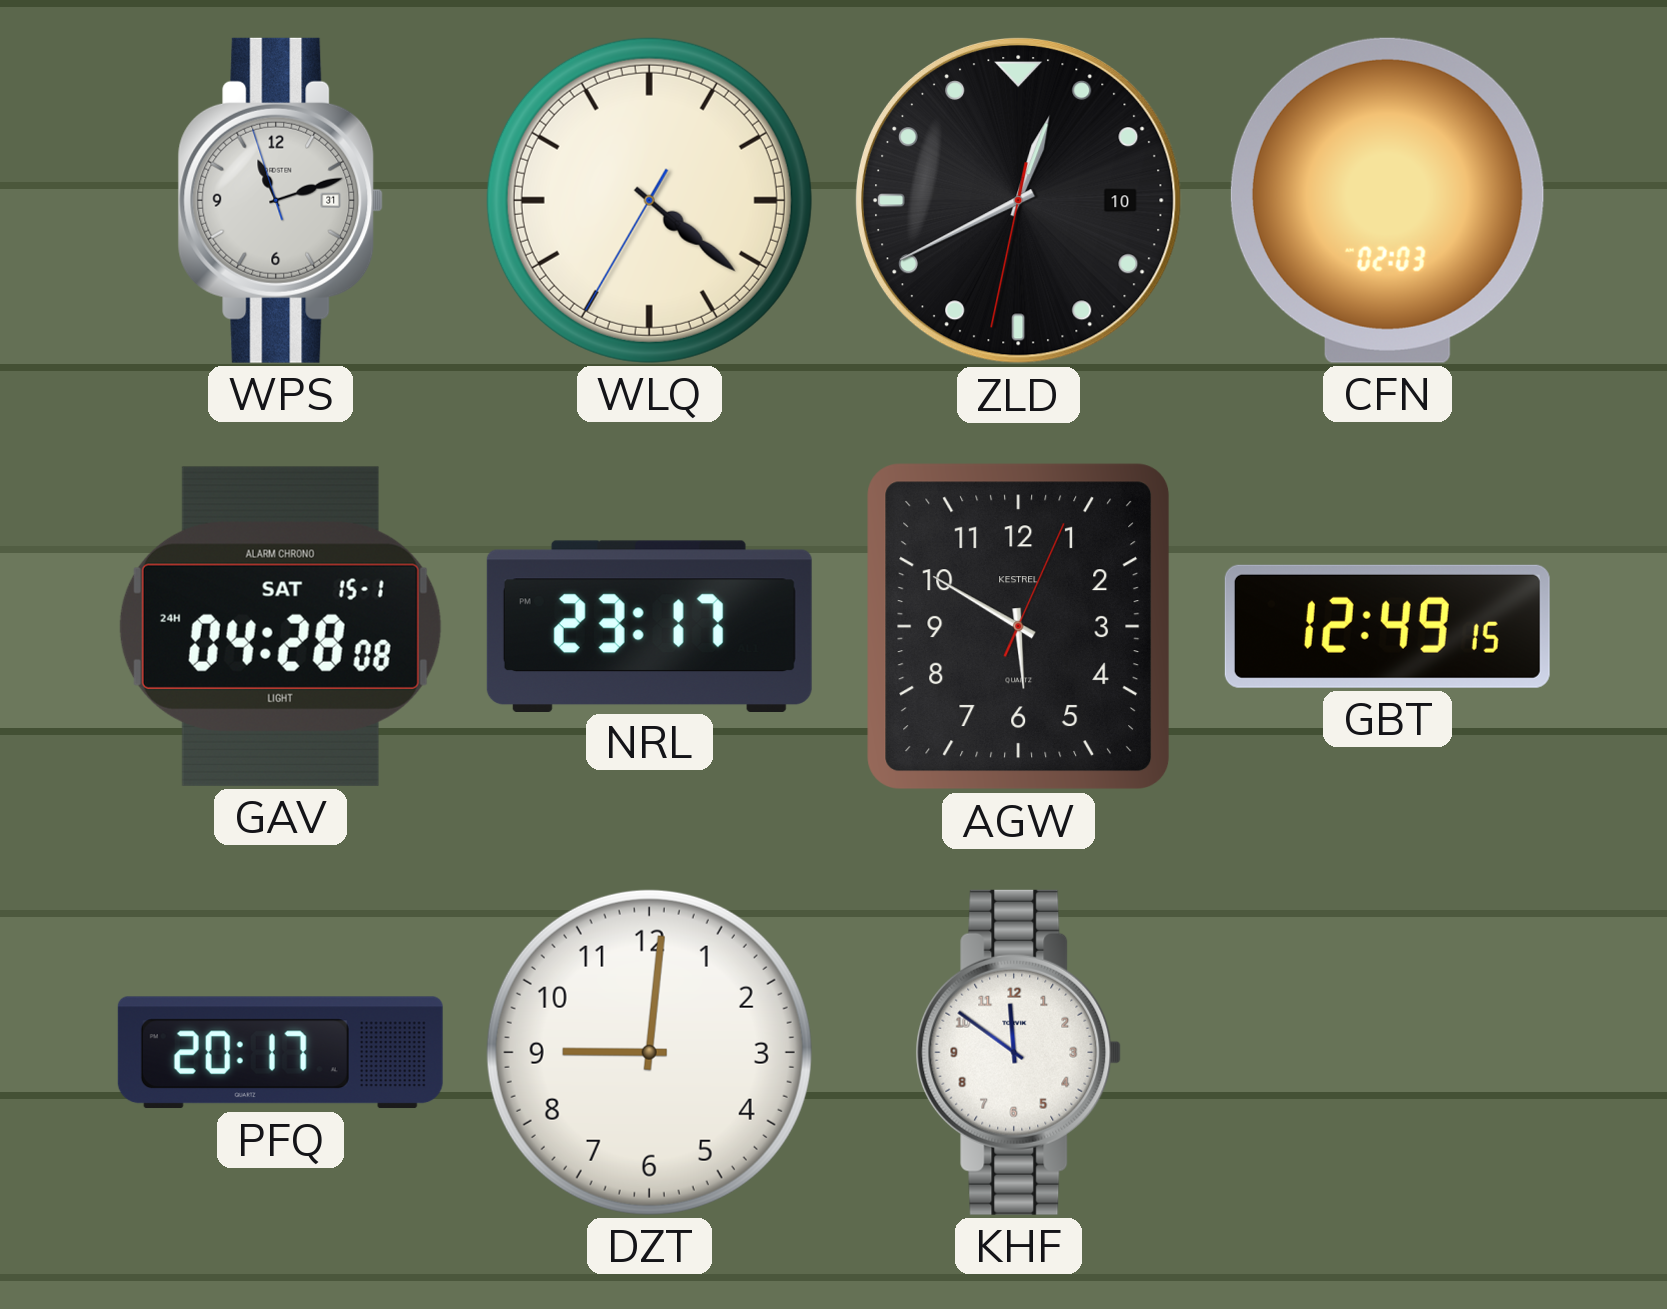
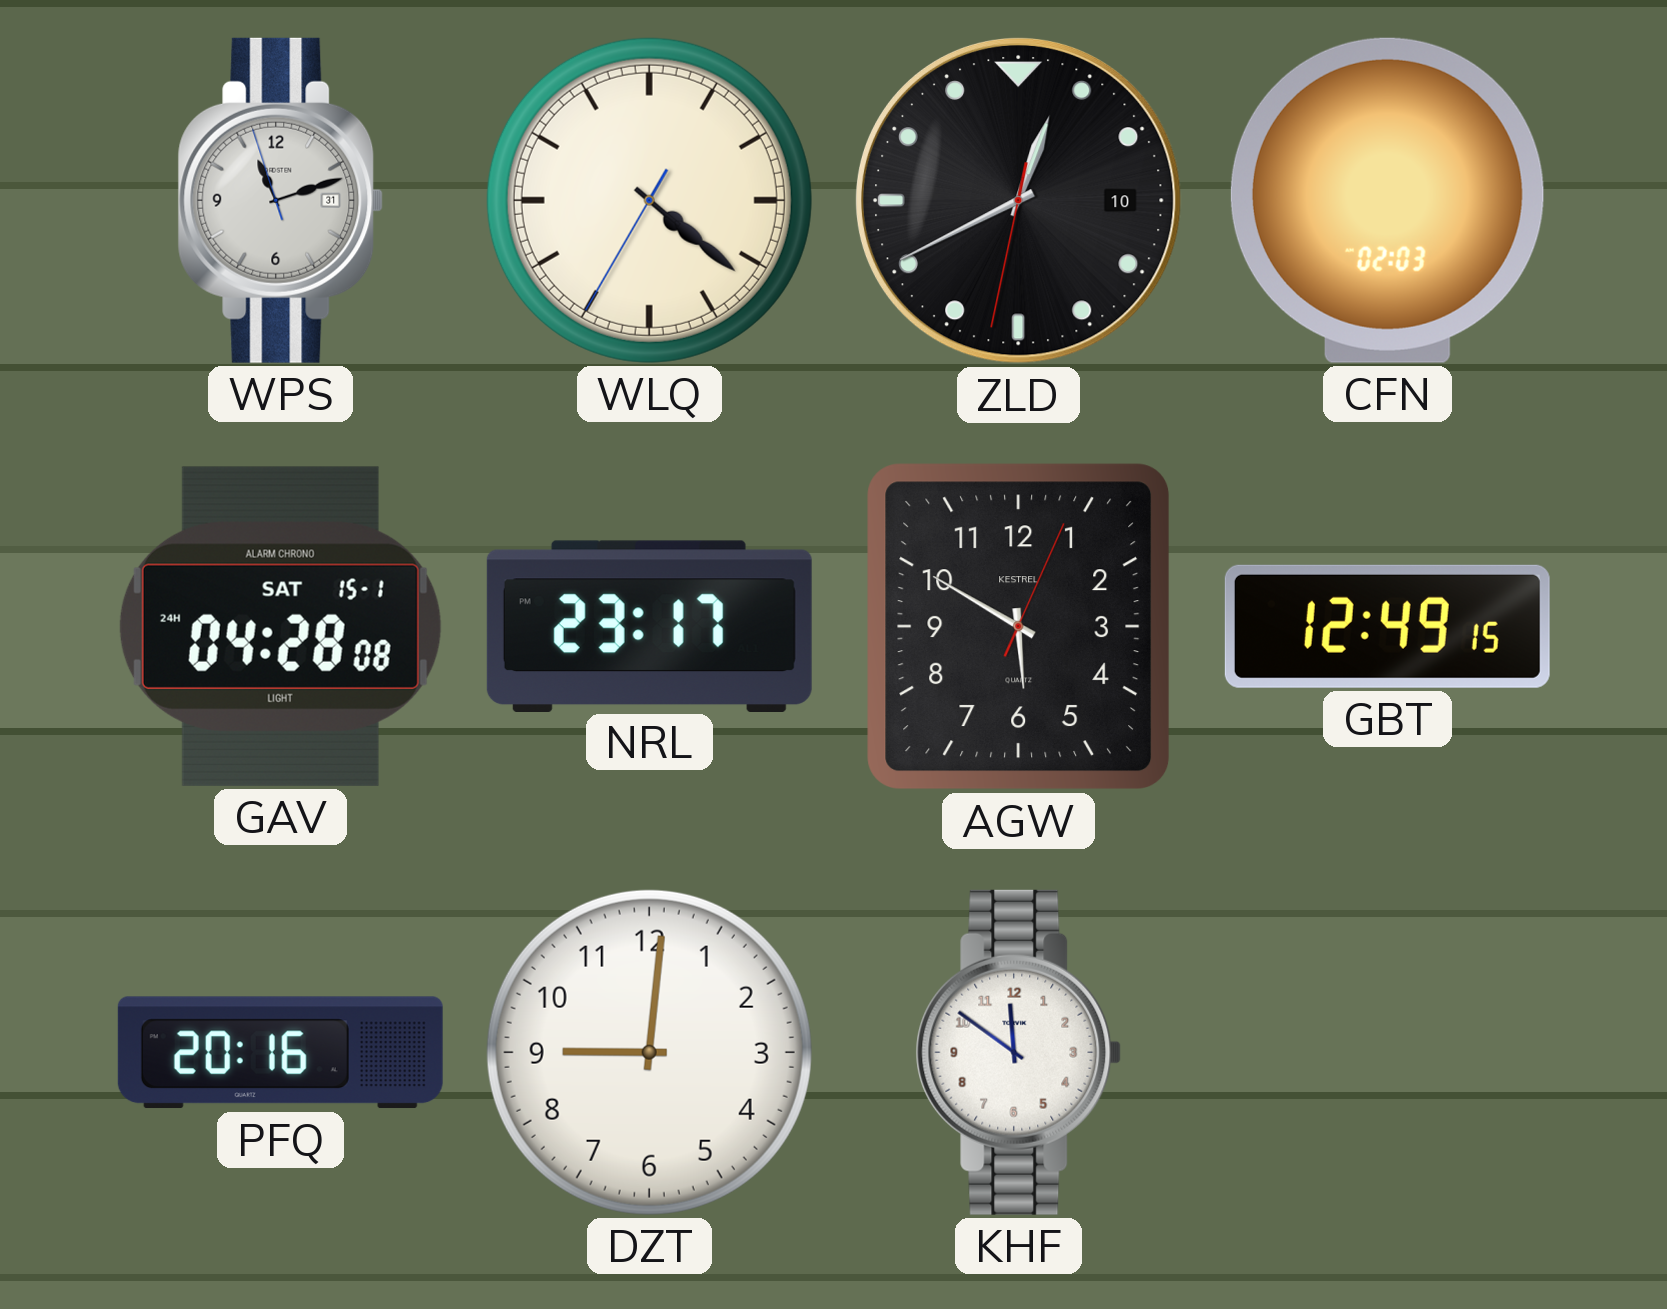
PFQ: 20:17 -> 20:16
